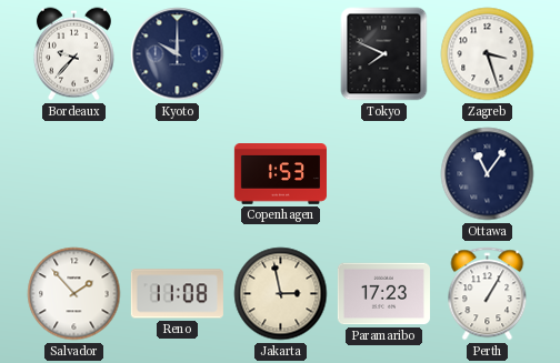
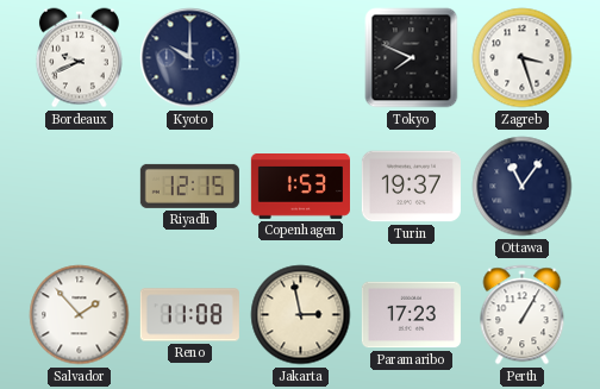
Bordeaux: 9:37 -> 9:41
Riyadh: none -> 12:15
Turin: none -> 19:37
